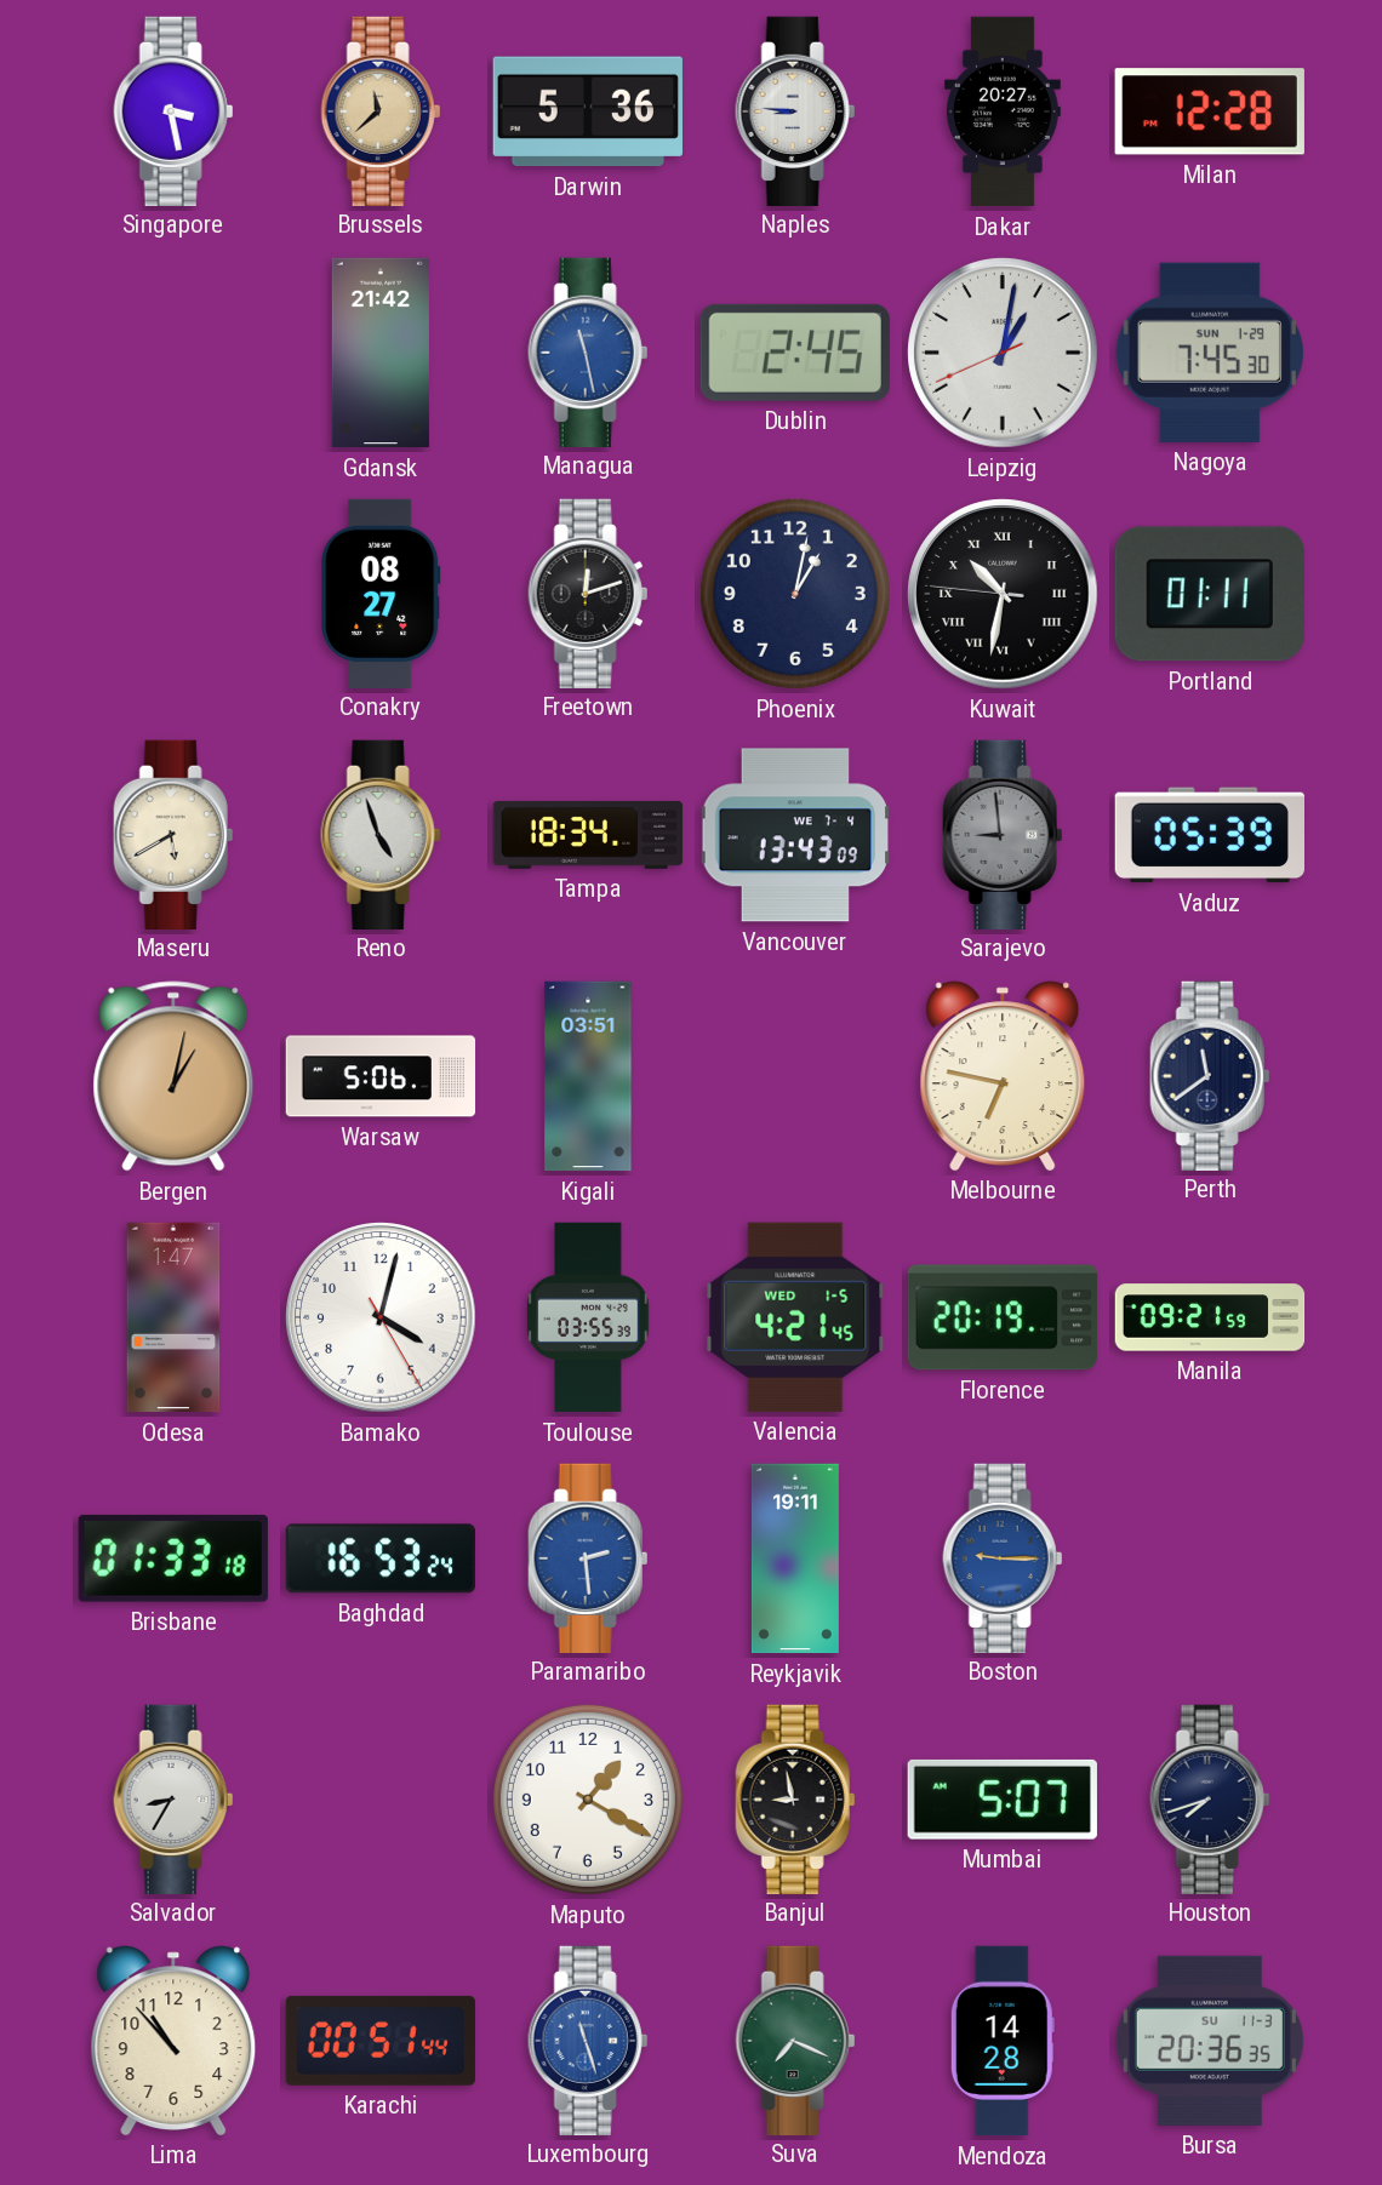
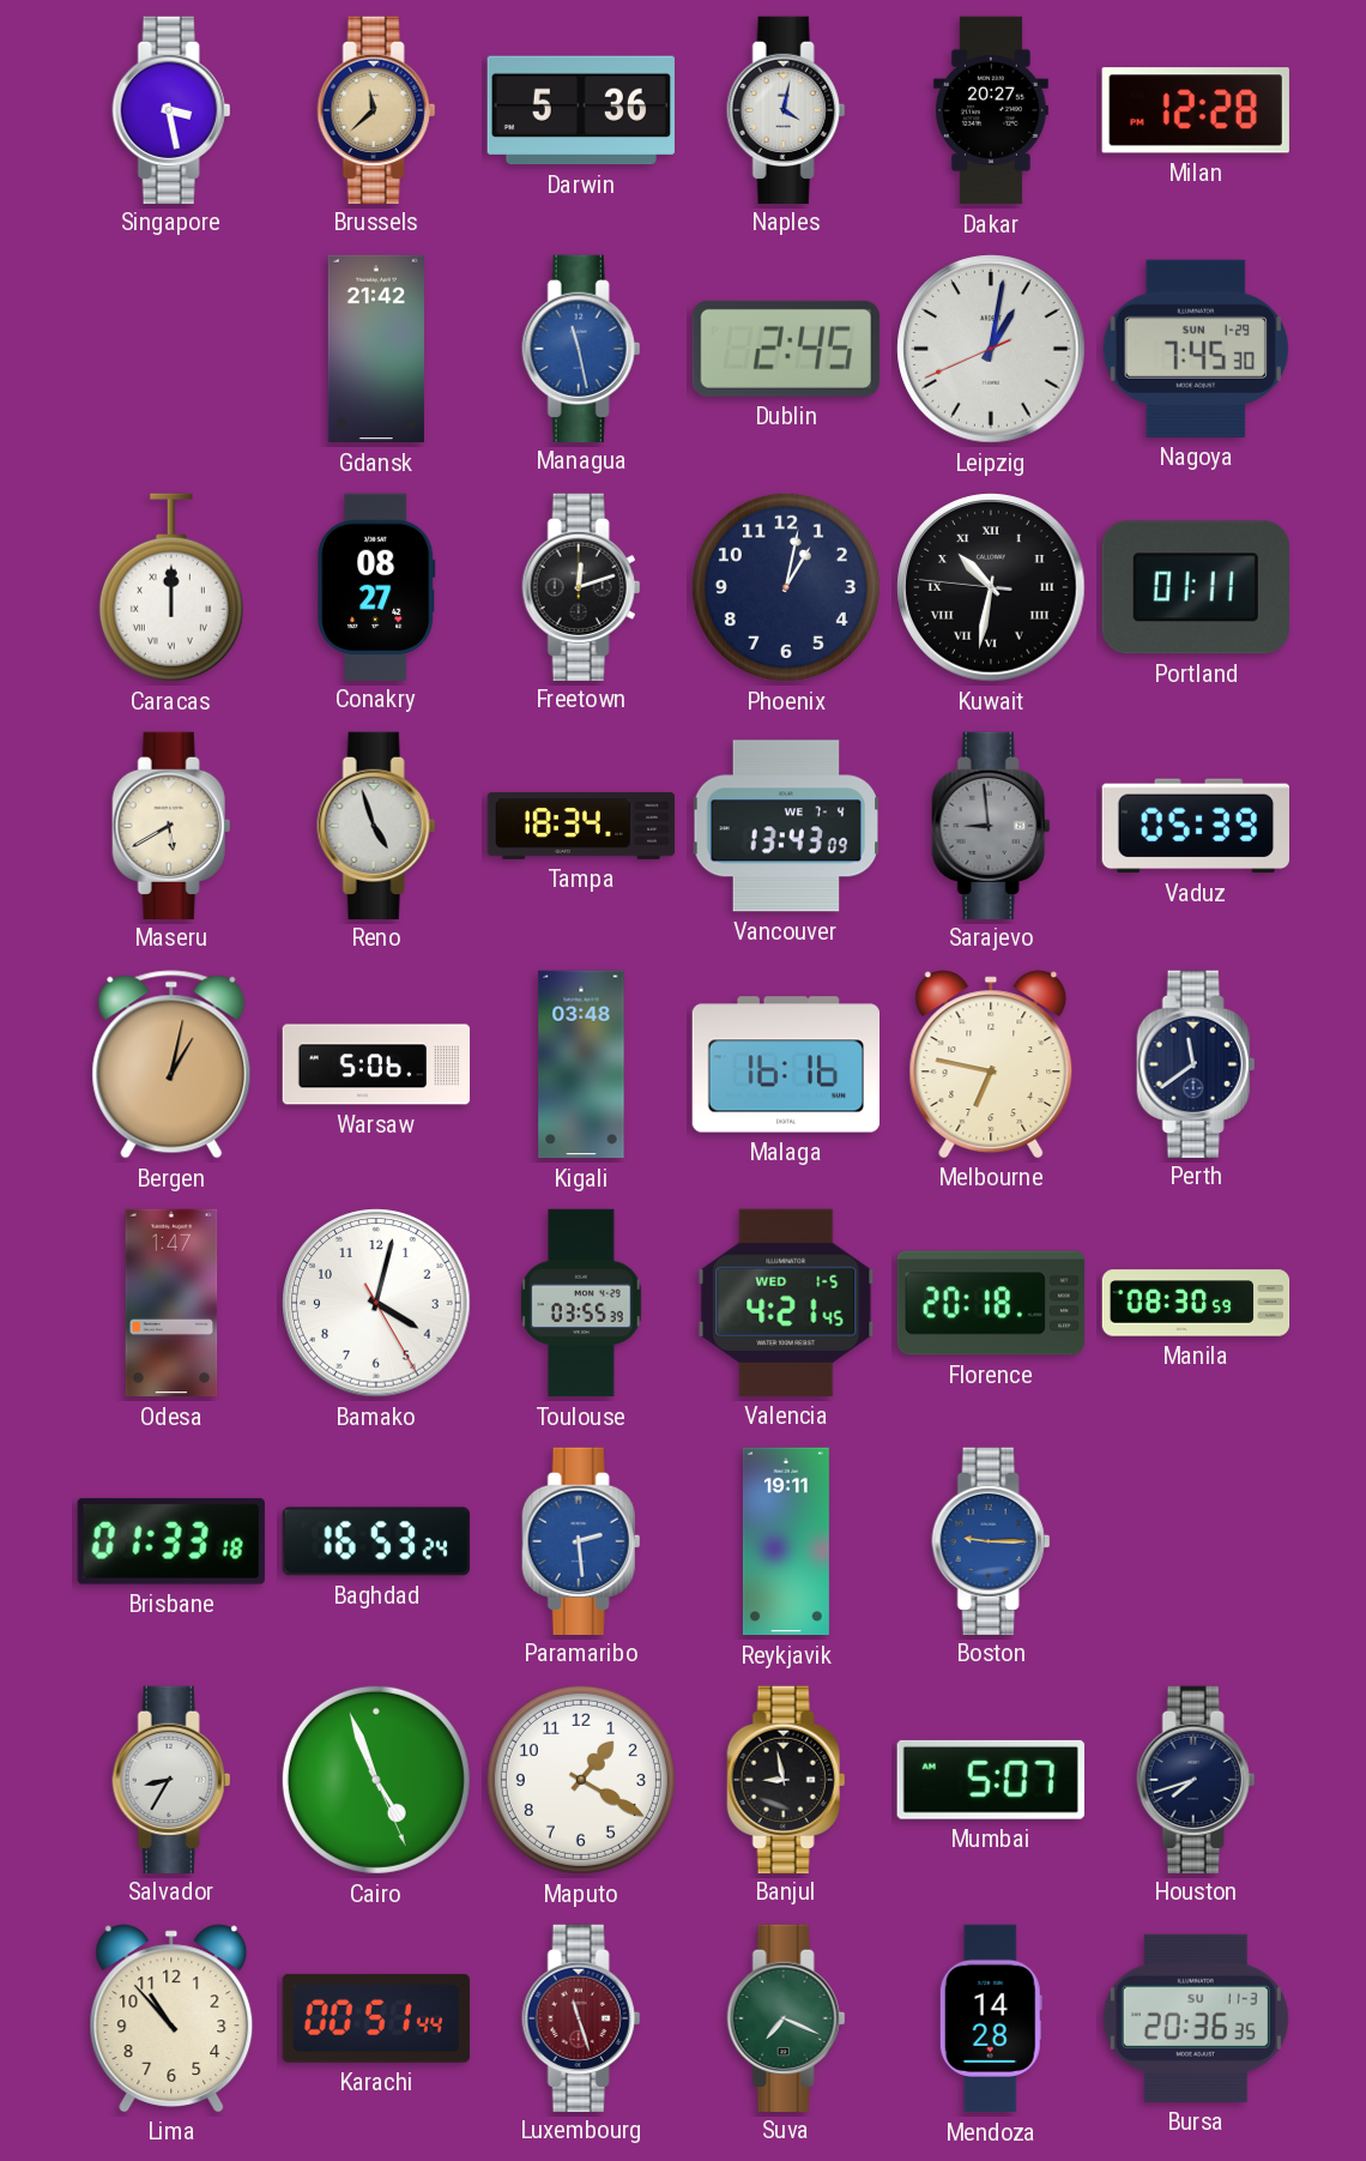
Naples: 8:46 -> 4:02
Caracas: none -> 12:00
Kigali: 03:51 -> 03:48
Malaga: none -> 16:16
Florence: 20:19 -> 20:18
Manila: 09:21 -> 08:30
Cairo: none -> 4:56
Luxembourg dial: blue -> burgundy
